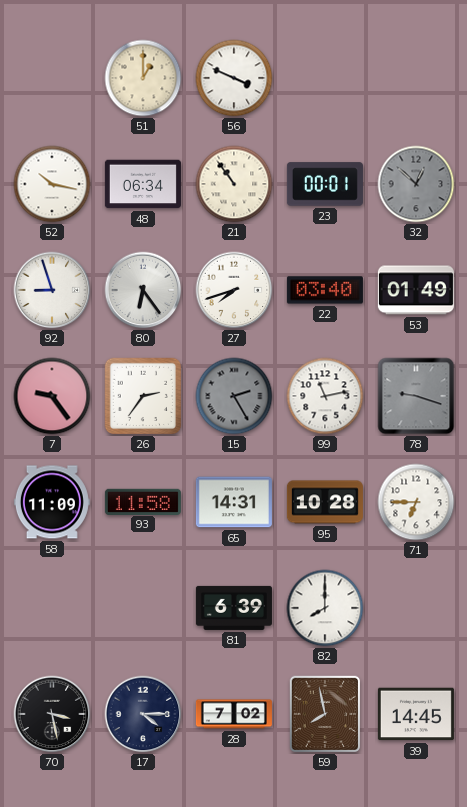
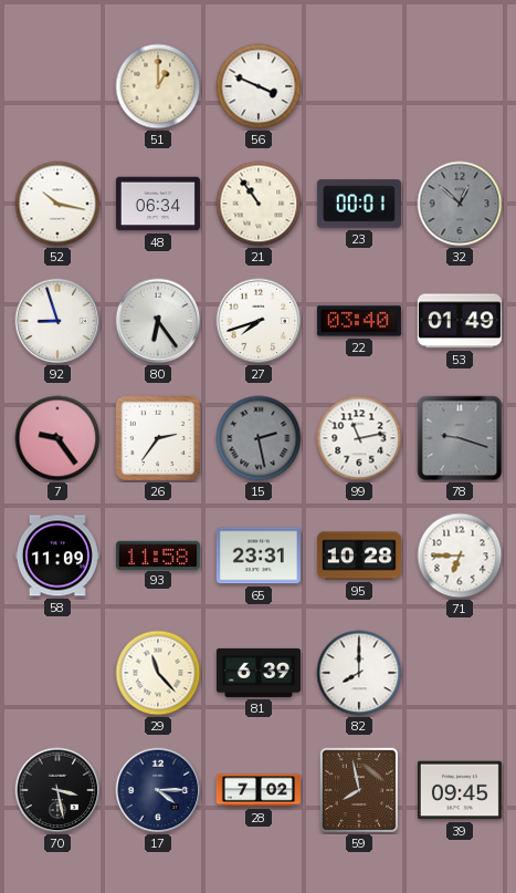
15: 2:25 -> 2:28
65: 14:31 -> 23:31
29: none -> 11:23
39: 14:45 -> 09:45
